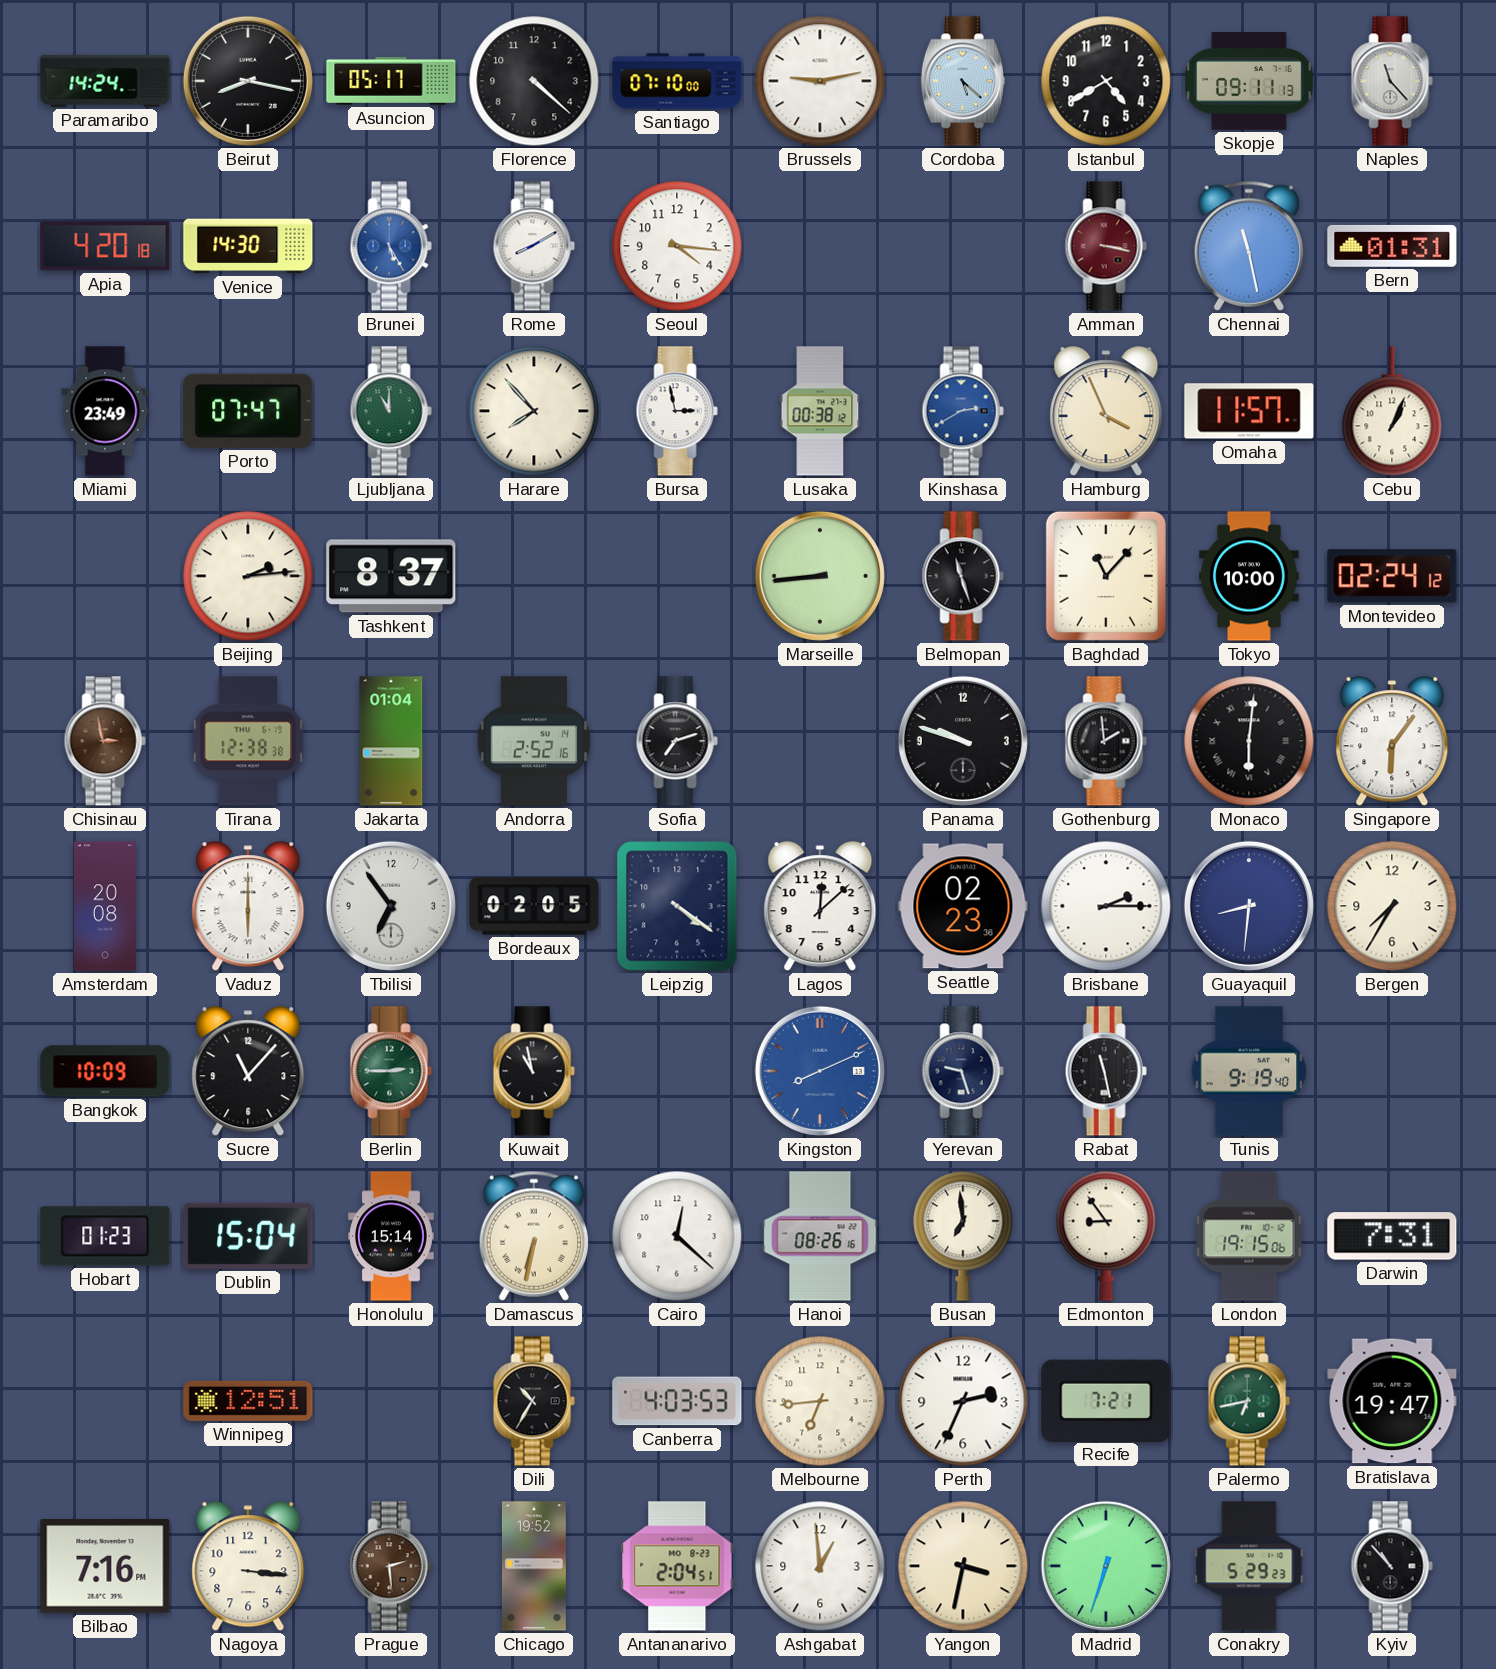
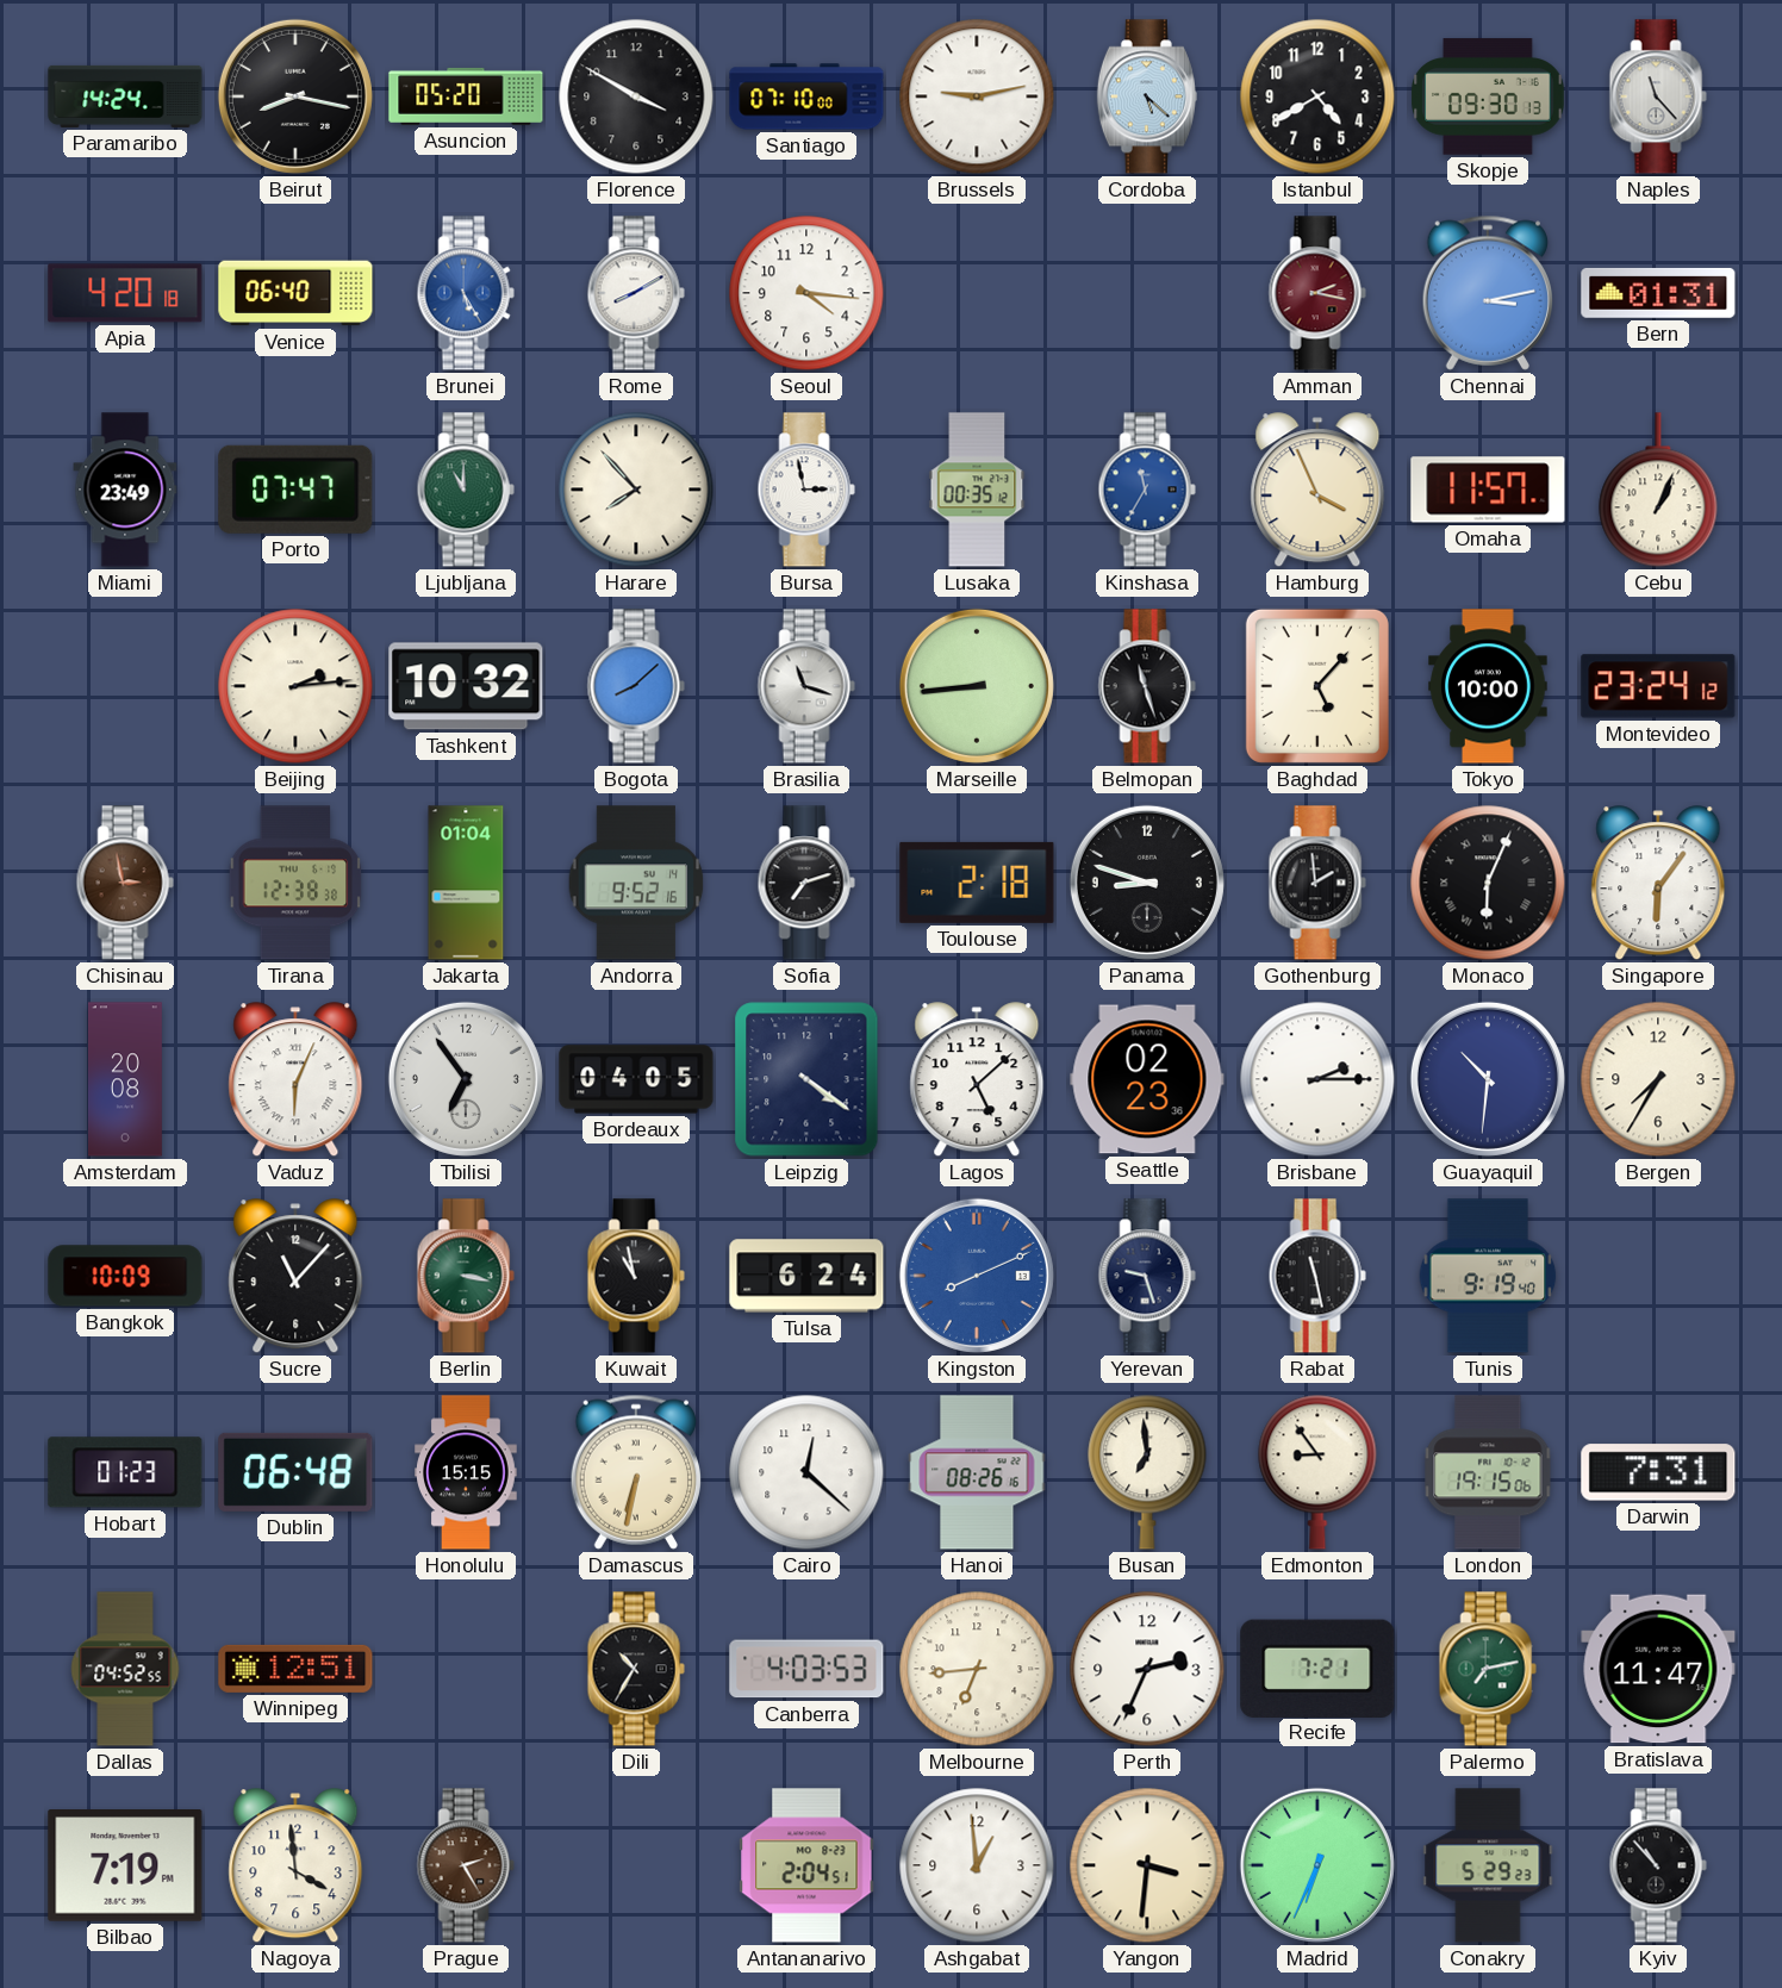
Asuncion: 05:17 -> 05:20
Florence: 4:22 -> 3:50
Skopje: 09:11 -> 09:30
Venice: 14:30 -> 06:40
Amman: 3:17 -> 2:17
Chennai: 11:28 -> 3:13
Lusaka: 00:38 -> 00:35
Kinshasa: 2:40 -> 11:35
Tashkent: 8:37 -> 10:32
Bogota: none -> 8:08
Brasilia: none -> 11:18
Baghdad: 11:07 -> 5:07
Montevideo: 02:24 -> 23:24
Andorra: 2:52 -> 9:52
Toulouse: none -> 2:18
Panama: 9:48 -> 8:48
Monaco: 6:01 -> 6:04
Vaduz: 6:00 -> 6:04
Bordeaux: 02:05 -> 04:05
Lagos: 12:08 -> 5:08
Guayaquil: 8:31 -> 10:31
Berlin: 2:45 -> 3:17
Tulsa: none -> 6:24
Dublin: 15:04 -> 06:48
Honolulu: 15:14 -> 15:15
Dallas: none -> 04:52
Palermo: 6:43 -> 7:13
Bratislava: 19:47 -> 11:47
Bilbao: 7:16 -> 7:19
Nagoya: 3:16 -> 3:59
Prague: 2:29 -> 2:25
Chicago: 19:52 -> none
Yangon: 3:32 -> 3:31
Madrid: 6:33 -> 6:34
